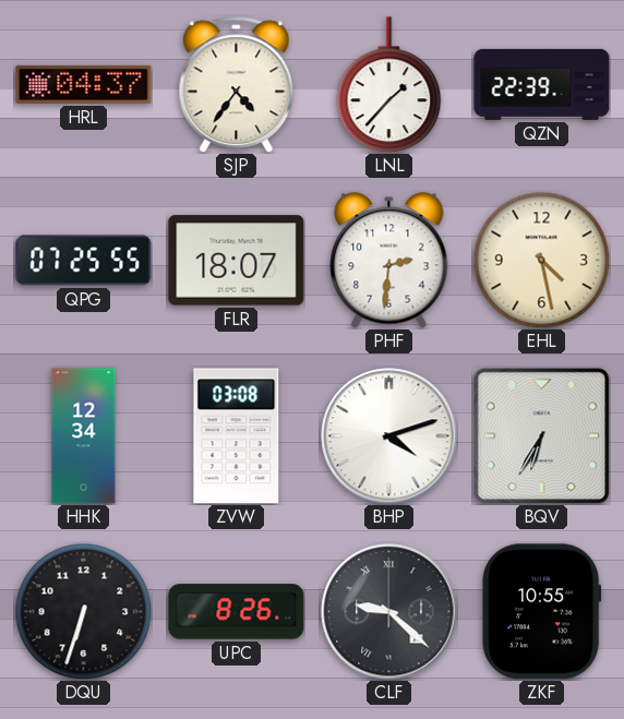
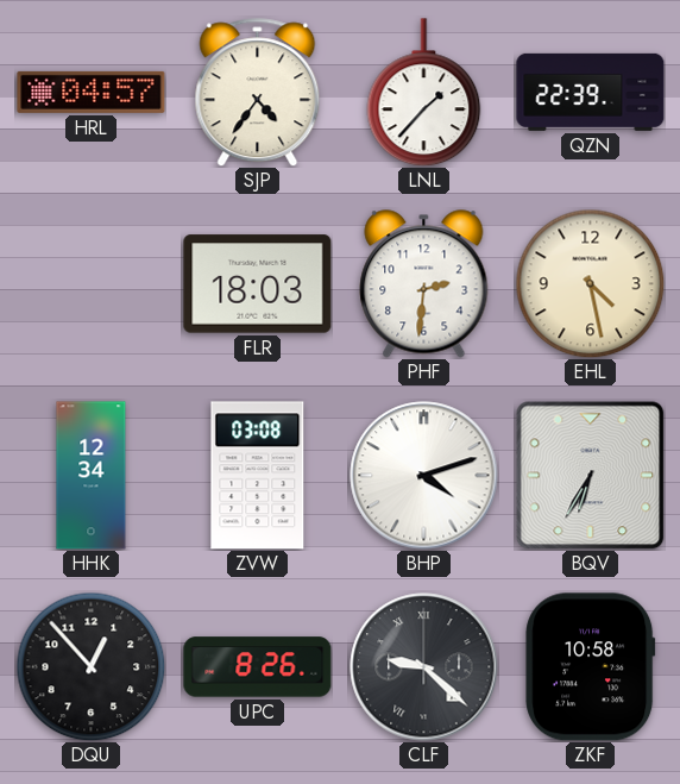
HRL: 04:37 -> 04:57
QPG: 07:25 -> none
FLR: 18:07 -> 18:03
DQU: 6:33 -> 12:53
ZKF: 10:55 -> 10:58
